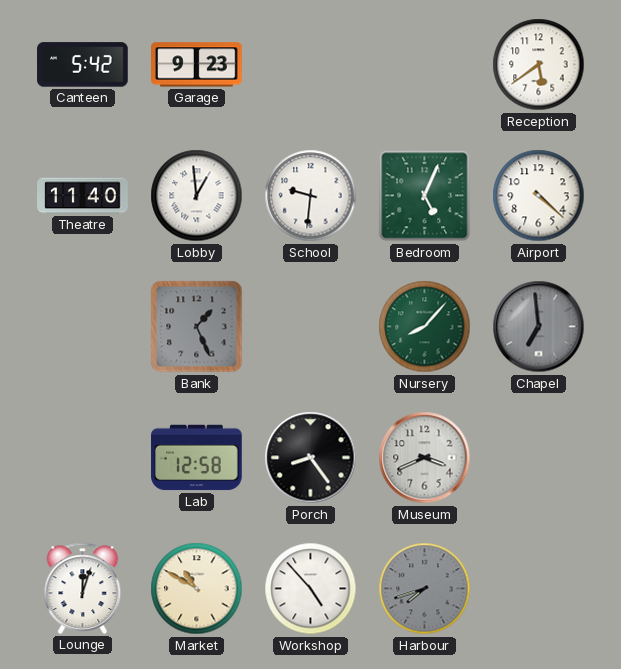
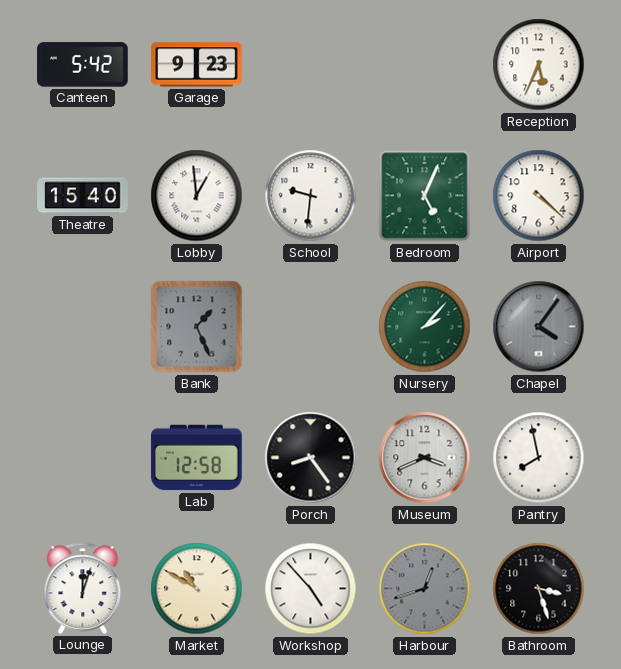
Reception: 5:39 -> 5:34
Theatre: 11:40 -> 15:40
Nursery: 8:07 -> 2:07
Chapel: 6:59 -> 4:06
Pantry: none -> 7:58
Harbour: 7:42 -> 12:42
Bathroom: none -> 3:27
